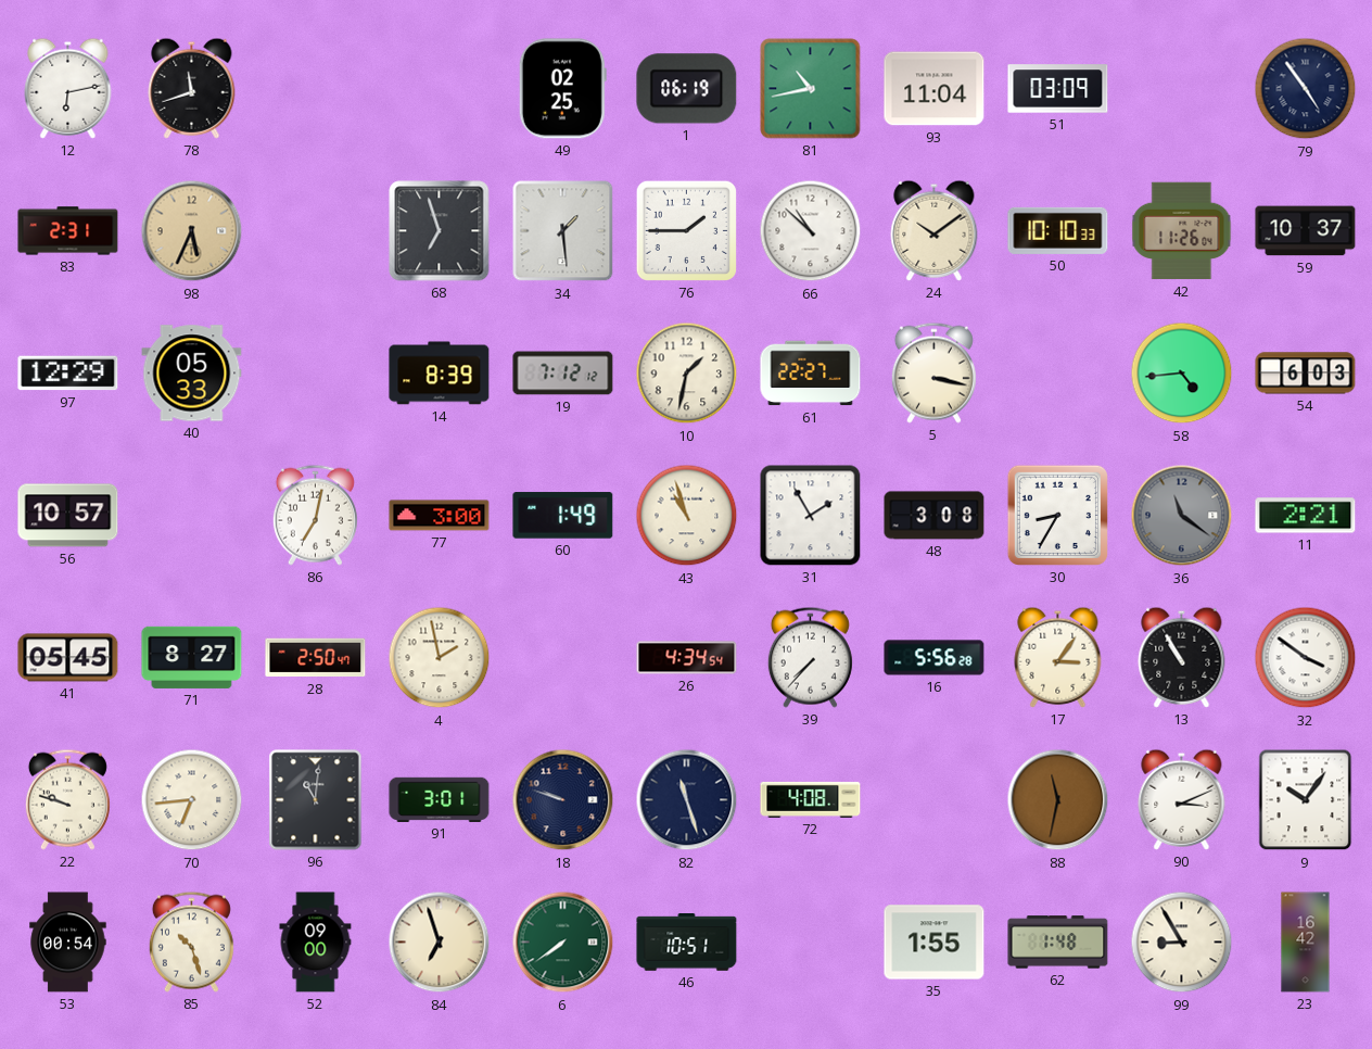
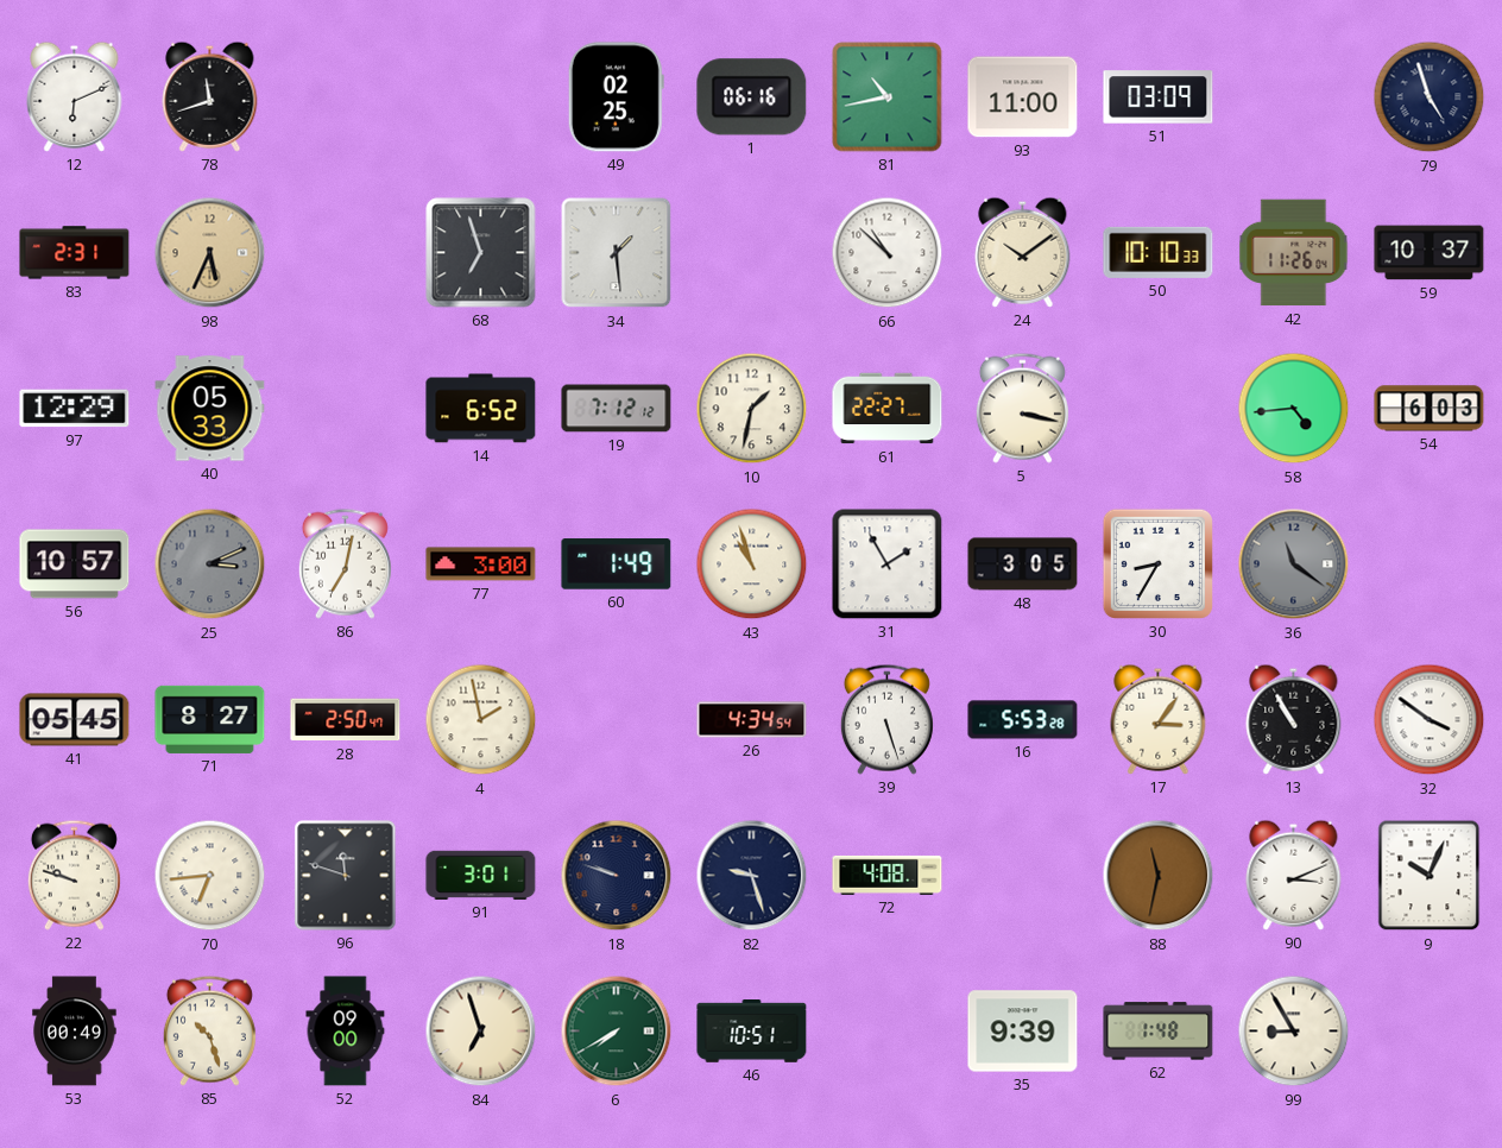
12: 6:13 -> 6:11
1: 06:19 -> 06:16
93: 11:04 -> 11:00
79: 4:54 -> 4:57
76: 1:45 -> none
14: 8:39 -> 6:52
25: none -> 3:11
48: 3:08 -> 3:05
11: 2:21 -> none
39: 7:37 -> 5:27
16: 5:56 -> 5:53
96: 11:01 -> 11:48
82: 11:27 -> 9:27
9: 10:06 -> 10:04
53: 00:54 -> 00:49
6: 7:39 -> 7:40
35: 1:55 -> 9:39
23: 16:42 -> none
